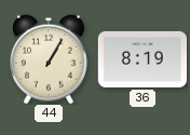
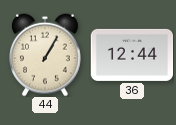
36: 8:19 -> 12:44
